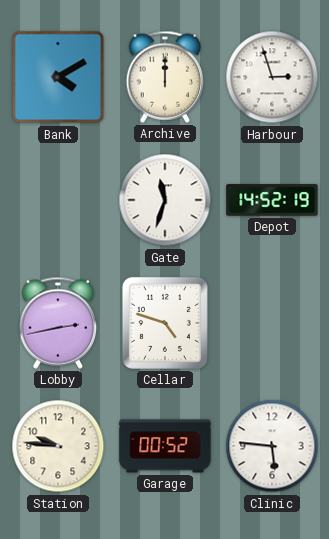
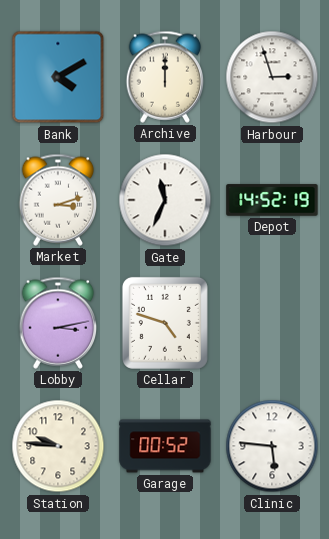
Market: none -> 3:12
Gate: 11:33 -> 11:34
Lobby: 2:43 -> 3:13
